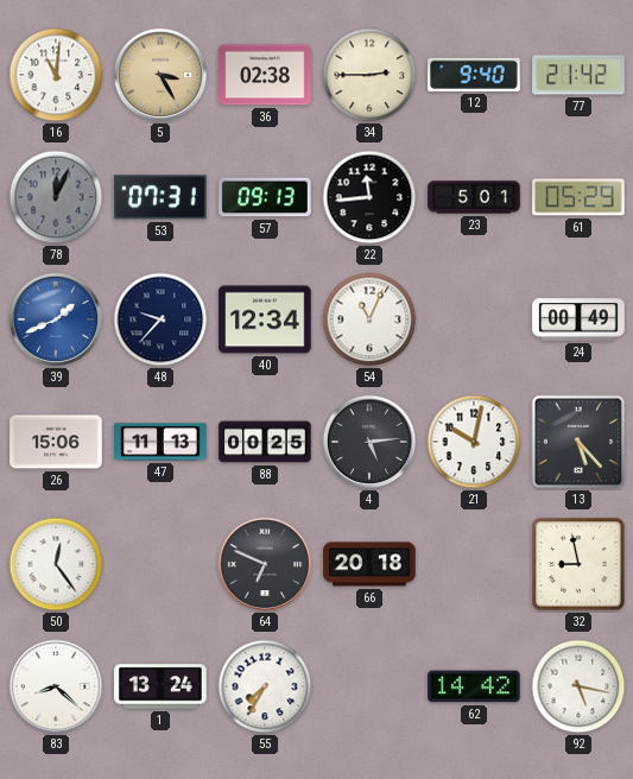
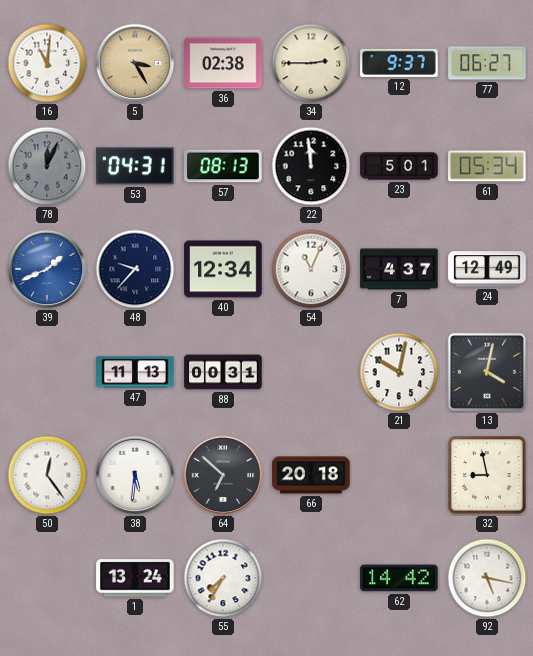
12: 9:40 -> 9:37
77: 21:42 -> 06:27
53: 07:31 -> 04:31
57: 09:13 -> 08:13
22: 11:44 -> 11:59
61: 05:29 -> 05:34
7: none -> 4:37
24: 00:49 -> 12:49
26: 15:06 -> none
88: 00:25 -> 00:31
4: 5:14 -> none
13: 5:23 -> 4:02
38: none -> 5:31
64: 6:49 -> 6:52
83: 8:22 -> none
